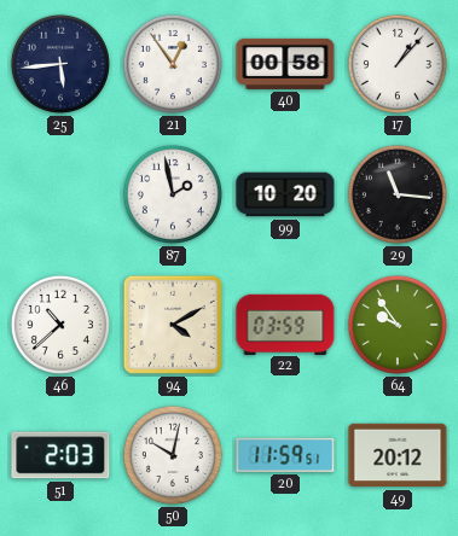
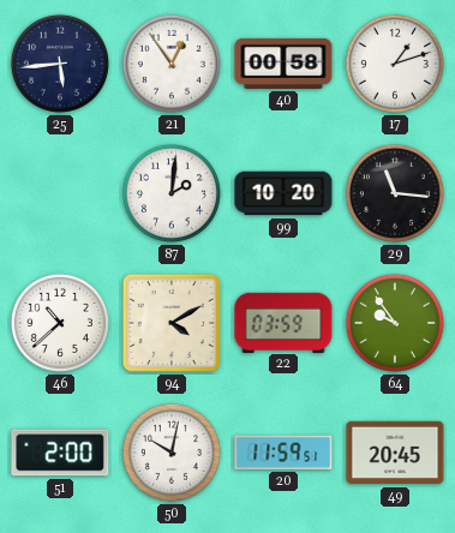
17: 1:07 -> 1:12
87: 1:58 -> 2:01
51: 2:03 -> 2:00
49: 20:12 -> 20:45
